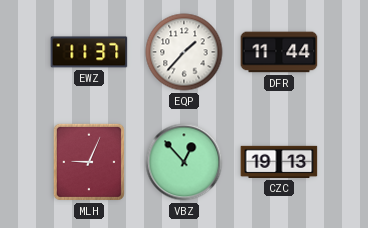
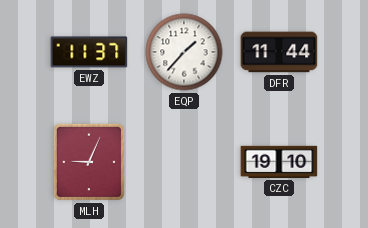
VBZ: 12:53 -> none
CZC: 19:13 -> 19:10
